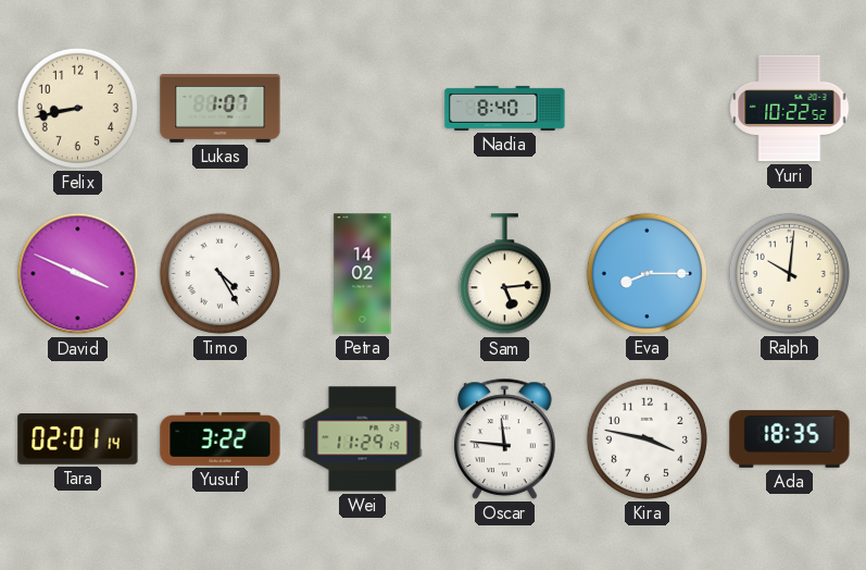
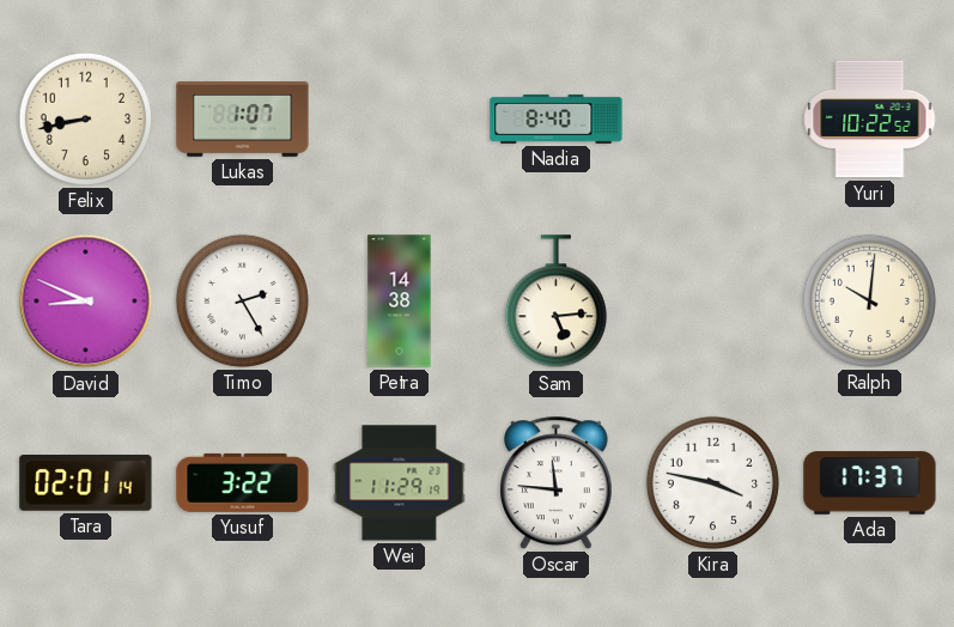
David: 3:49 -> 8:49
Timo: 4:25 -> 2:25
Petra: 14:02 -> 14:38
Eva: 8:15 -> none
Ada: 18:35 -> 17:37
